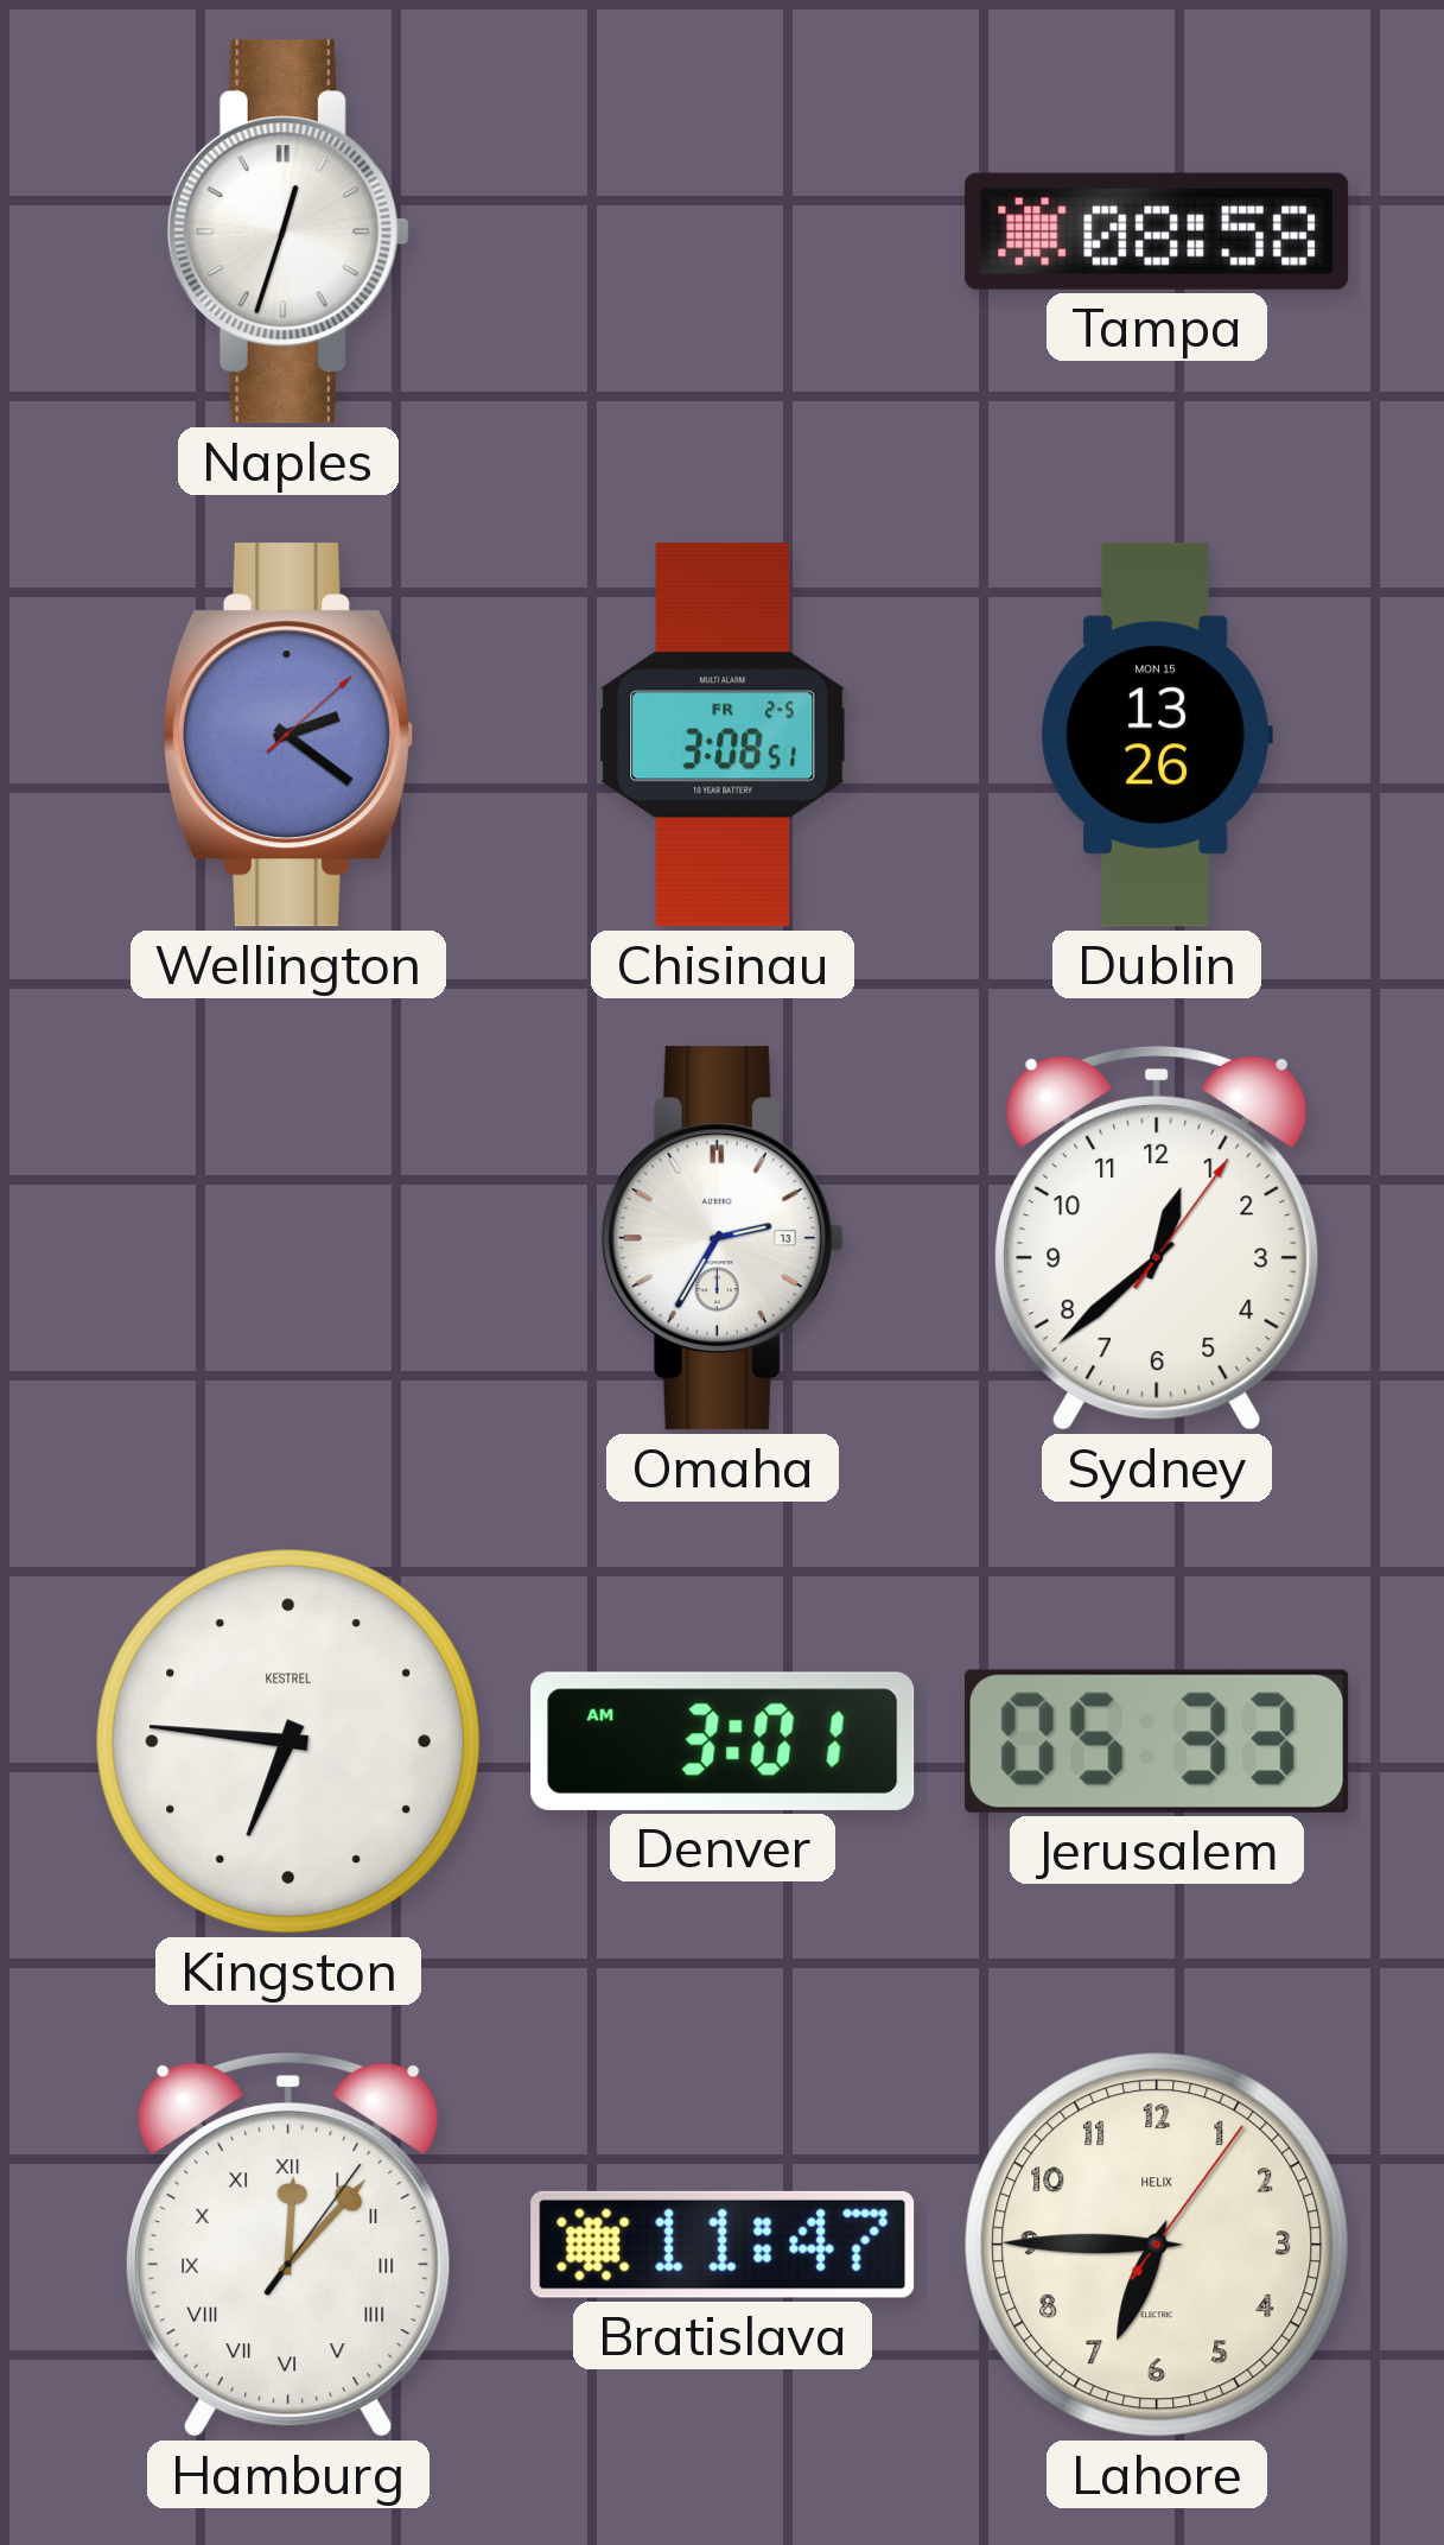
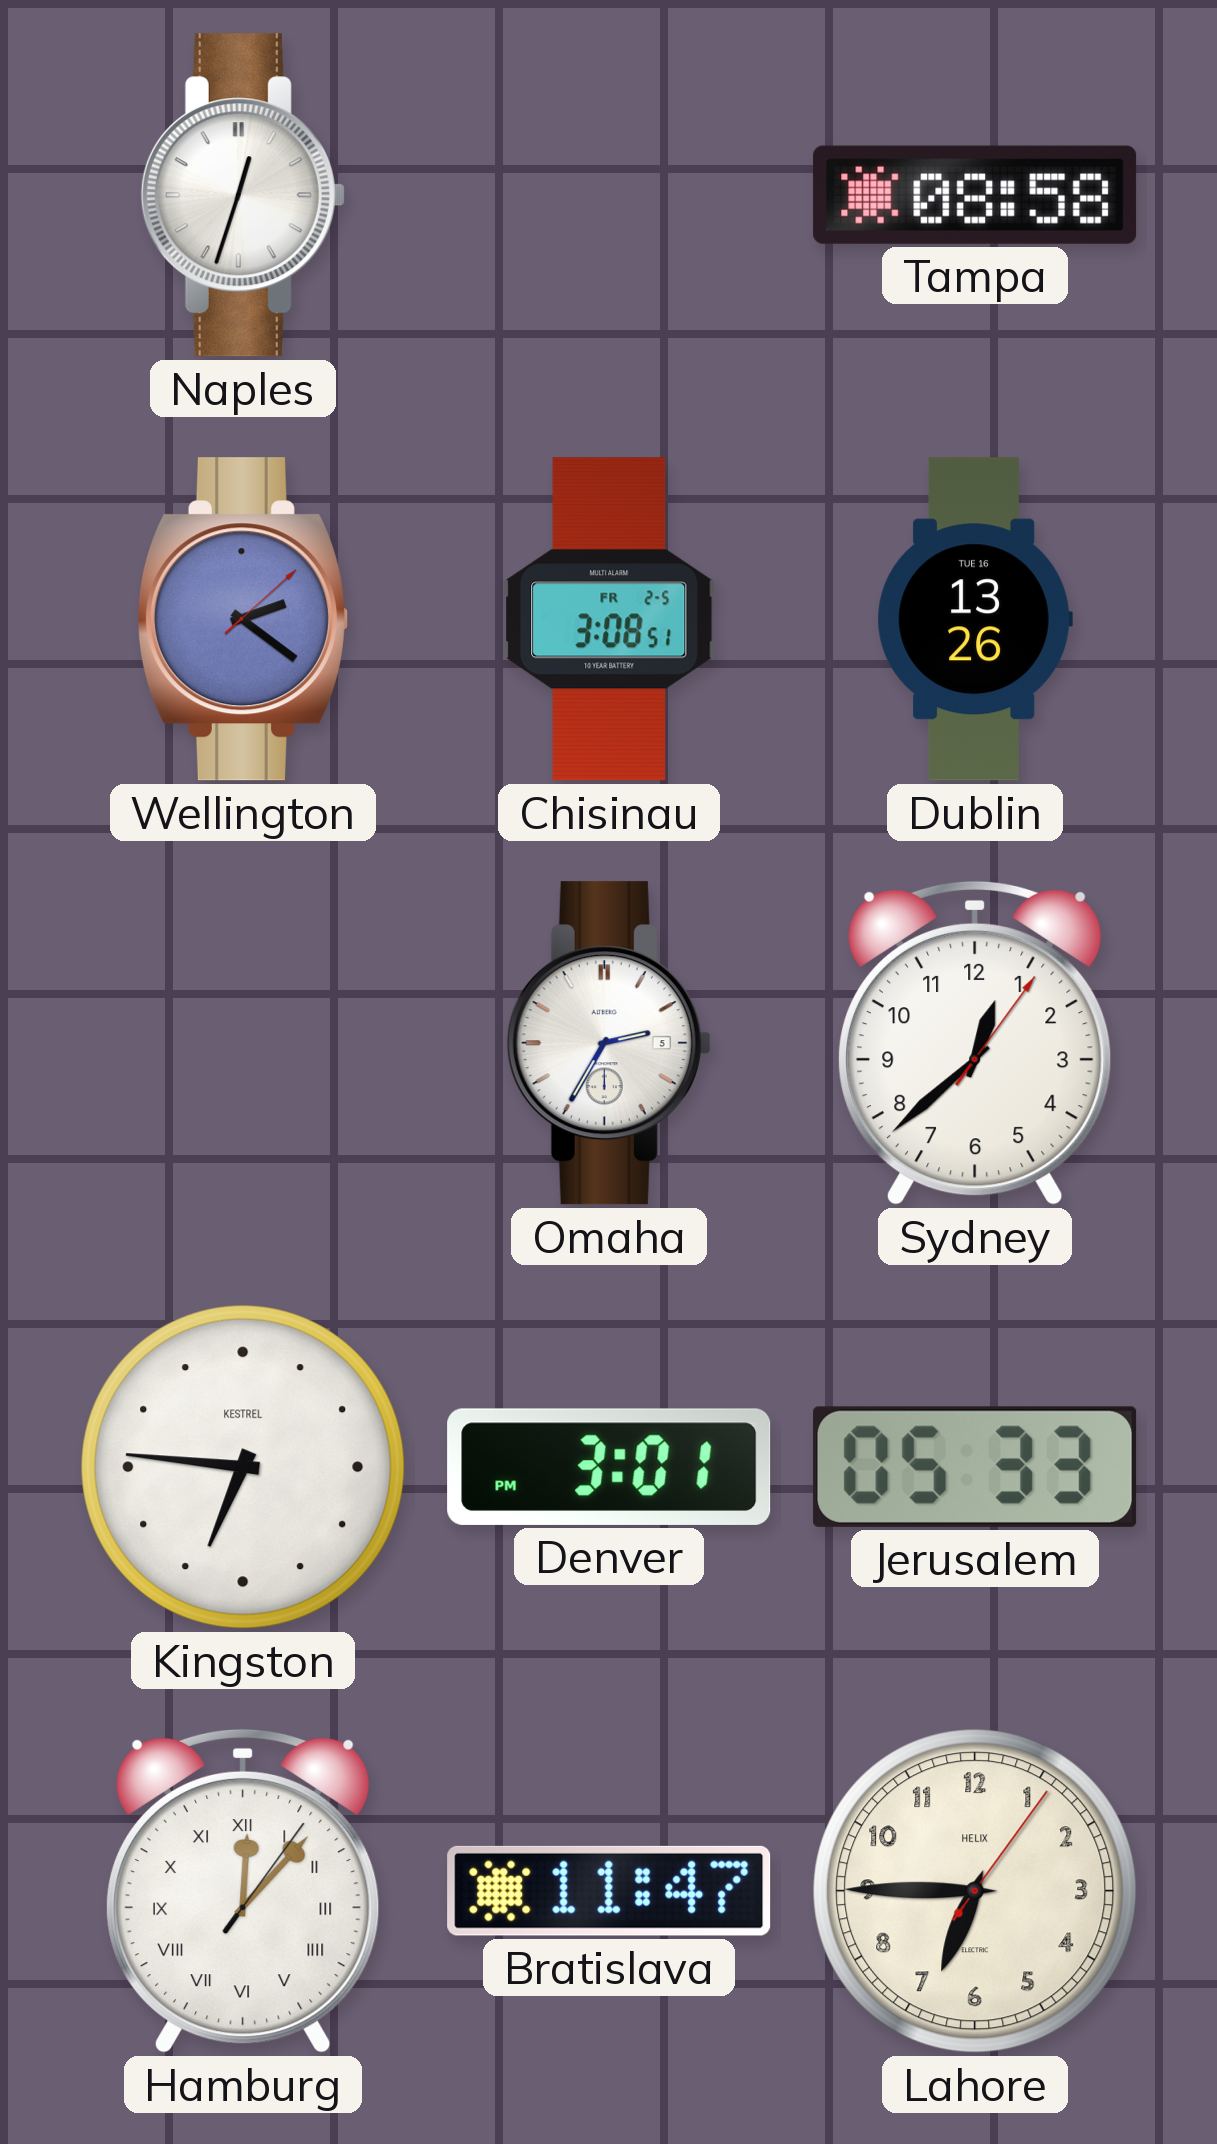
Dublin date: MON 15 -> TUE 16
Omaha date: 13 -> 5
Denver: 3:01 AM -> 3:01 PM
